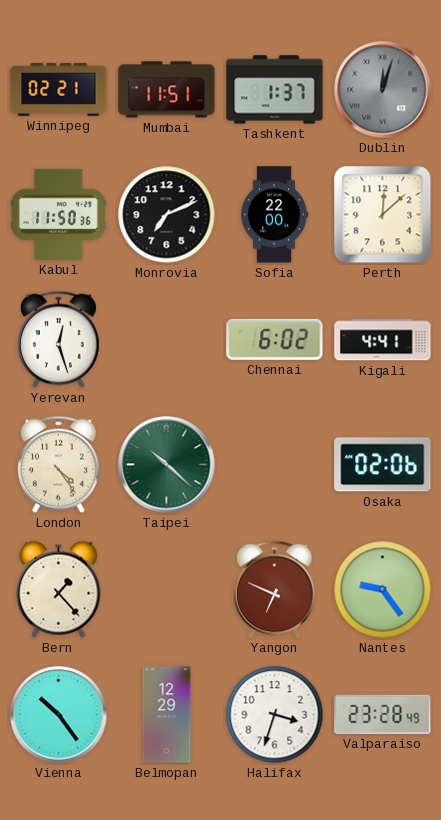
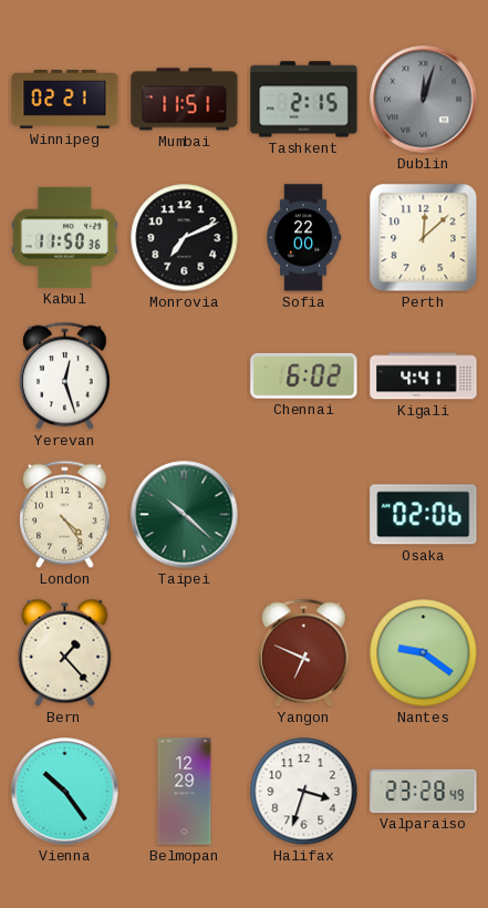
Tashkent: 1:37 -> 2:15
Nantes: 9:24 -> 9:21
